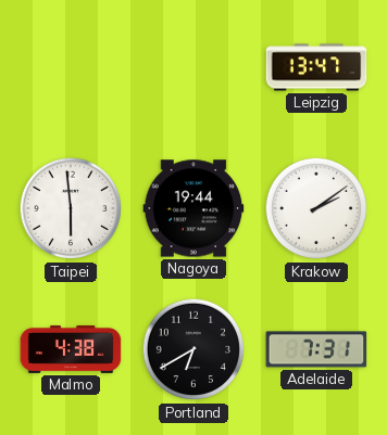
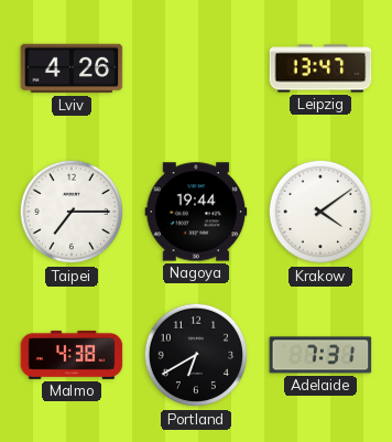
Lviv: none -> 4:26
Taipei: 5:59 -> 7:15
Krakow: 2:09 -> 4:09
